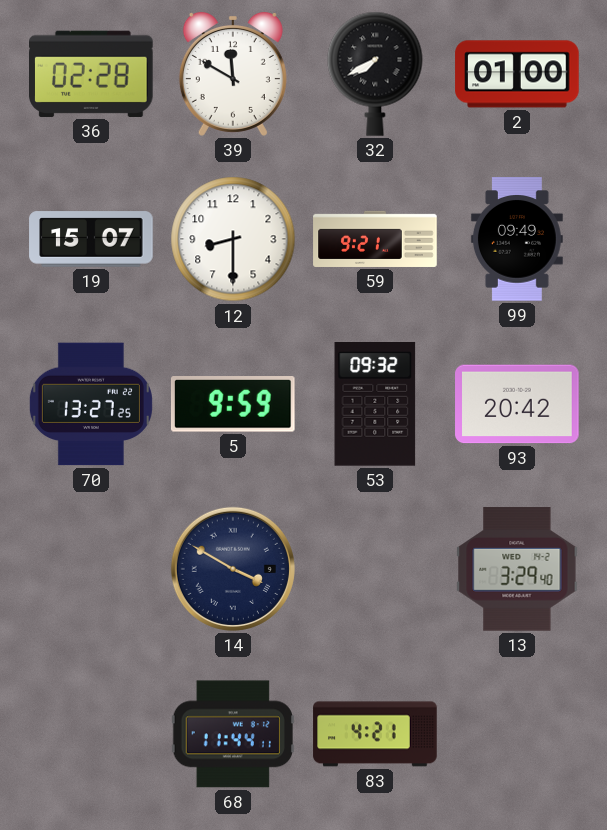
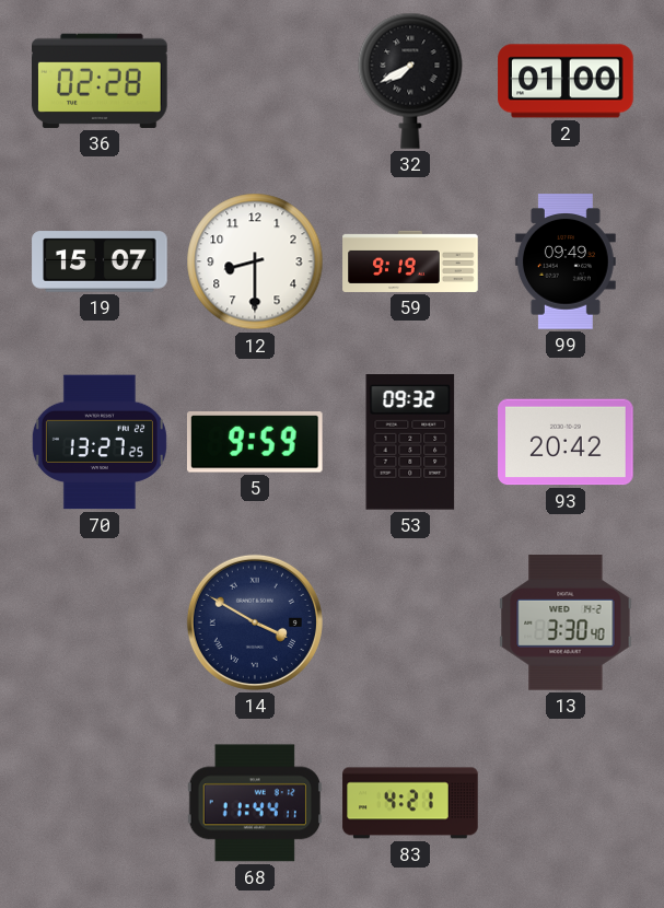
39: 11:50 -> none
59: 9:21 -> 9:19
13: 3:29 -> 3:30
